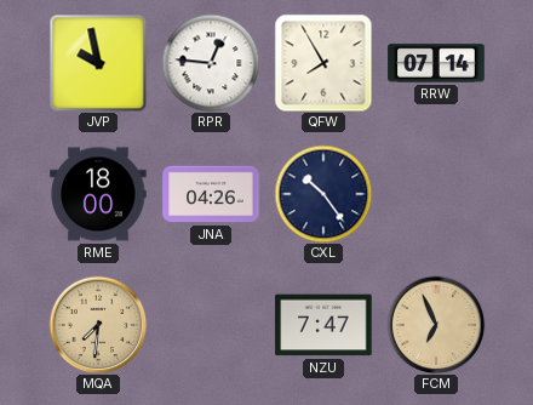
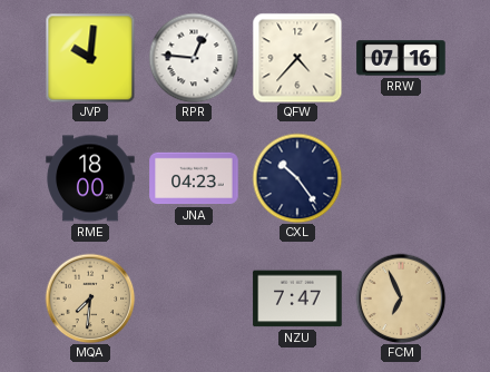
JVP: 9:58 -> 10:01
QFW: 7:55 -> 4:37
RRW: 07:14 -> 07:16
JNA: 04:26 -> 04:23
